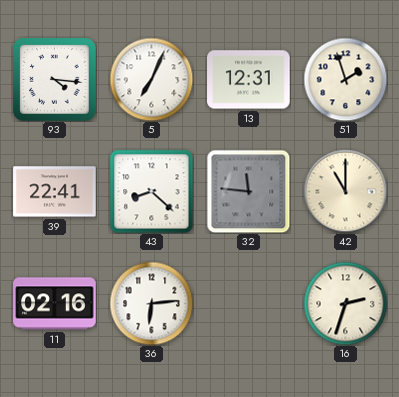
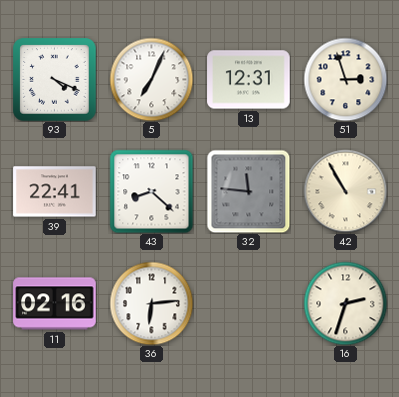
93: 4:16 -> 4:19
51: 1:57 -> 2:57
42: 11:00 -> 10:55
